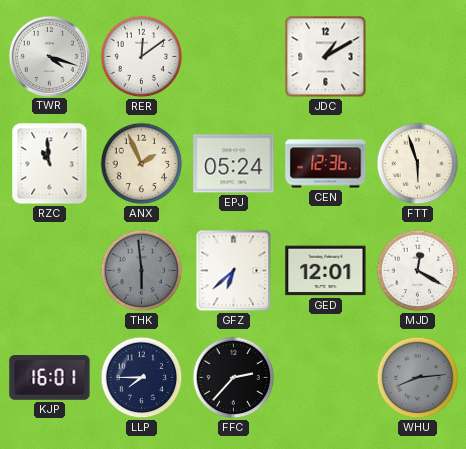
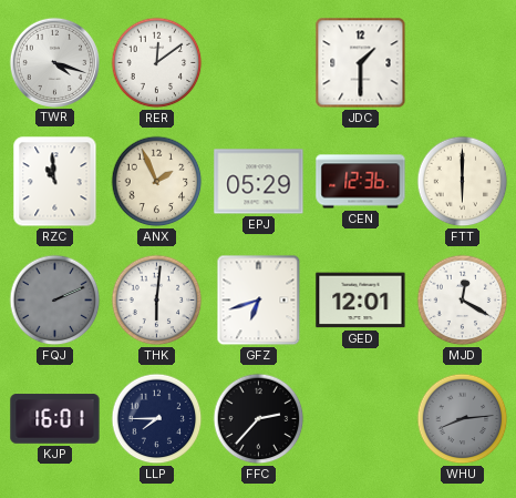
JDC: 1:10 -> 1:30
EPJ: 05:24 -> 05:29
FTT: 5:57 -> 6:00
FQJ: none -> 2:11
THK: 5:59 -> 6:01
THK dial: grey -> white
GFZ: 6:38 -> 6:42
